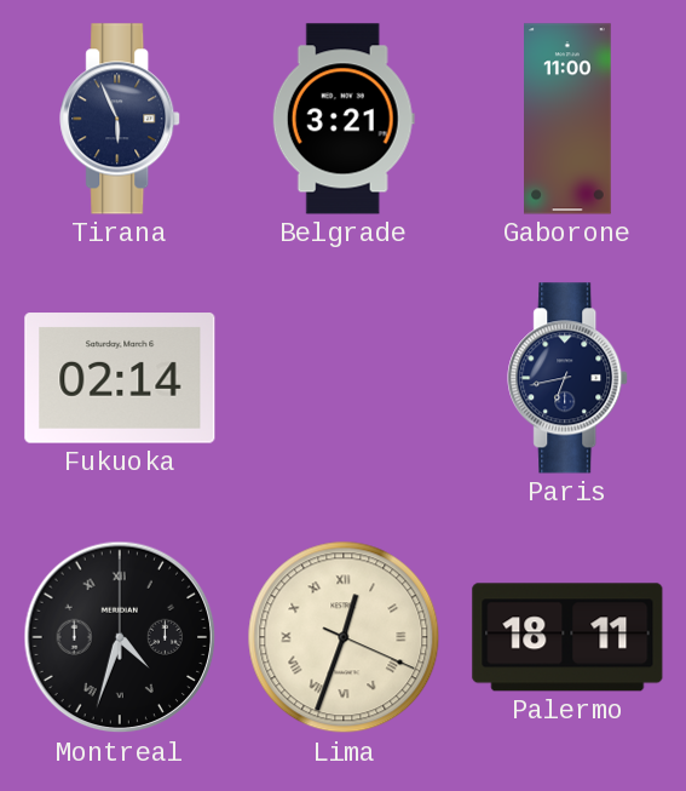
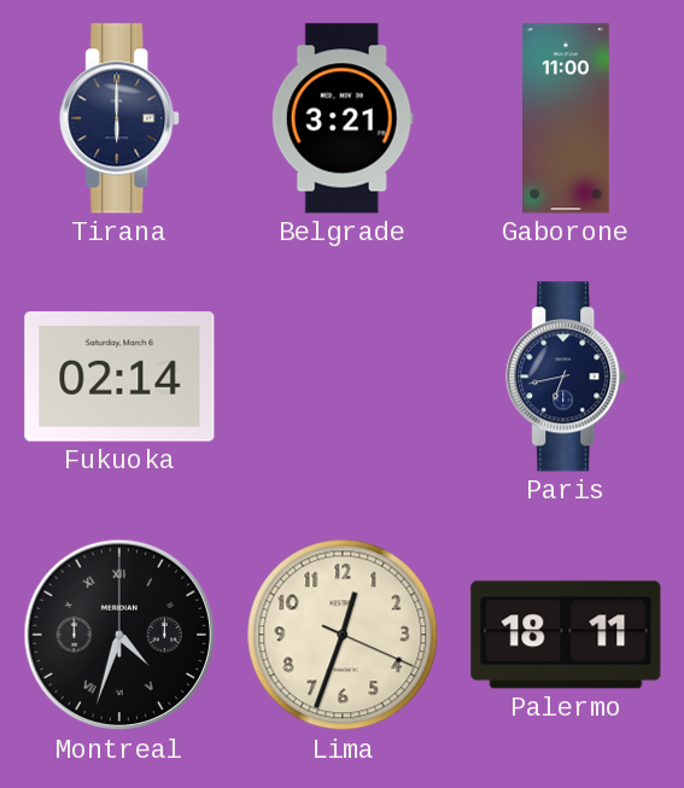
Tirana: 5:56 -> 6:00
Lima numerals: Roman -> Arabic
